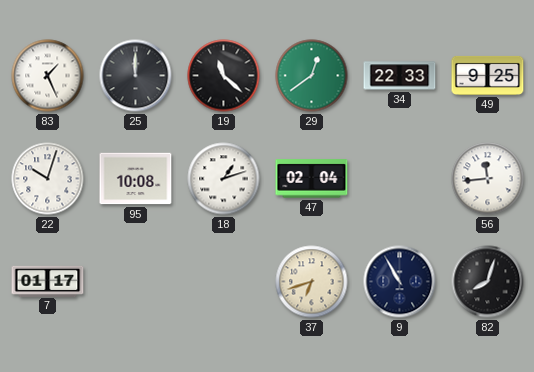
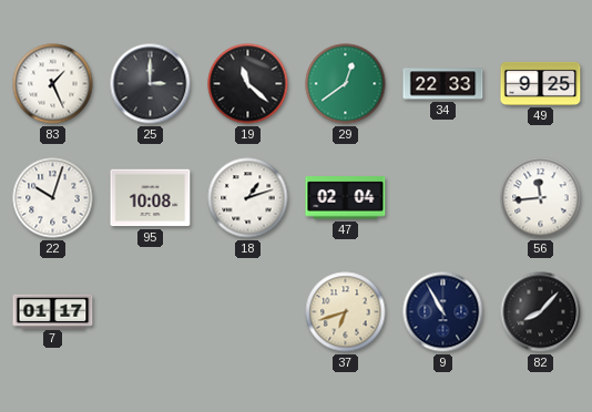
25: 12:00 -> 3:00
82: 8:03 -> 8:07
